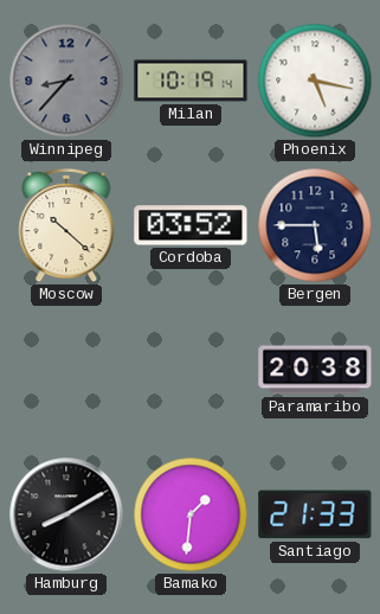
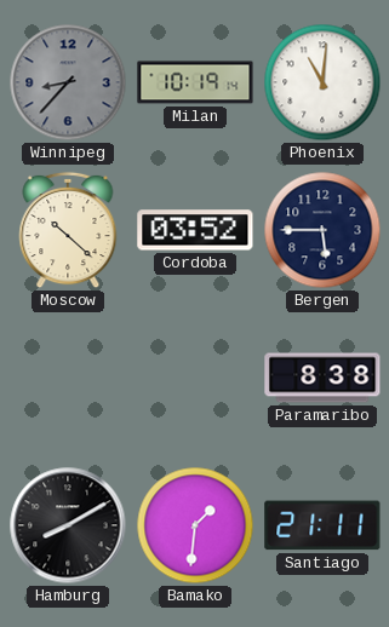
Phoenix: 5:17 -> 11:01
Paramaribo: 20:38 -> 8:38
Santiago: 21:33 -> 21:11
